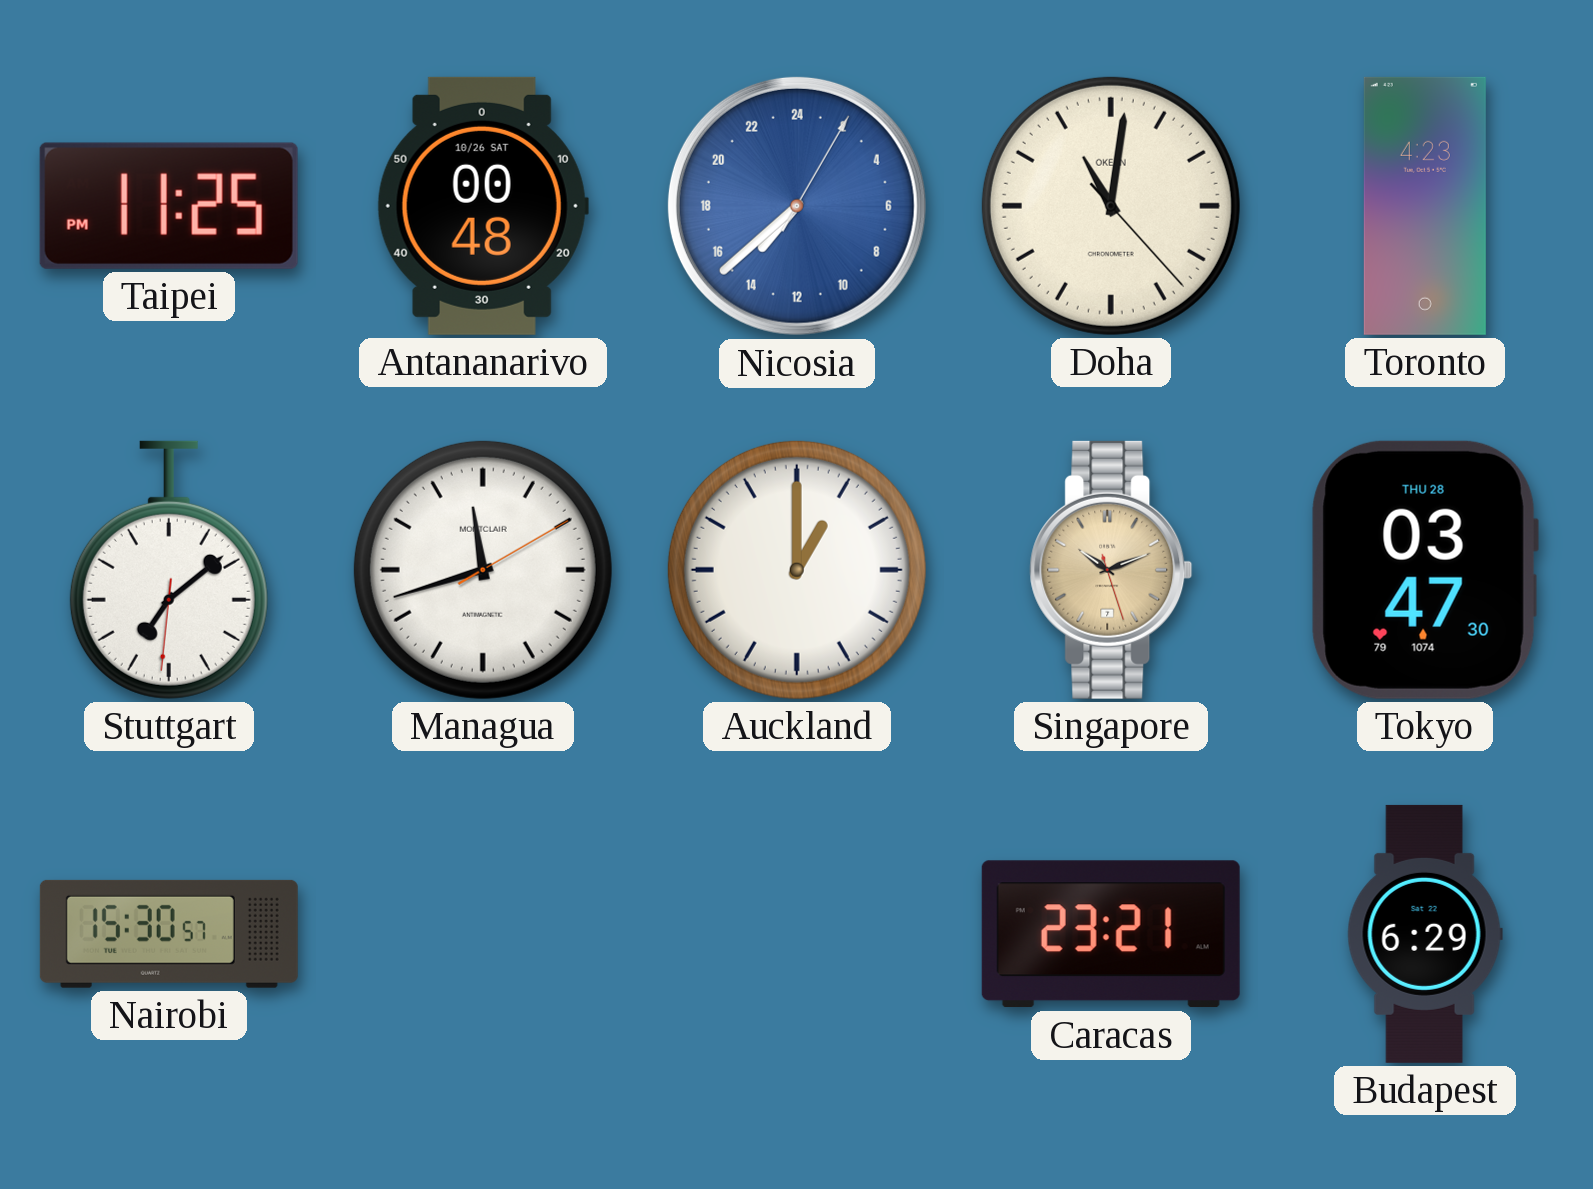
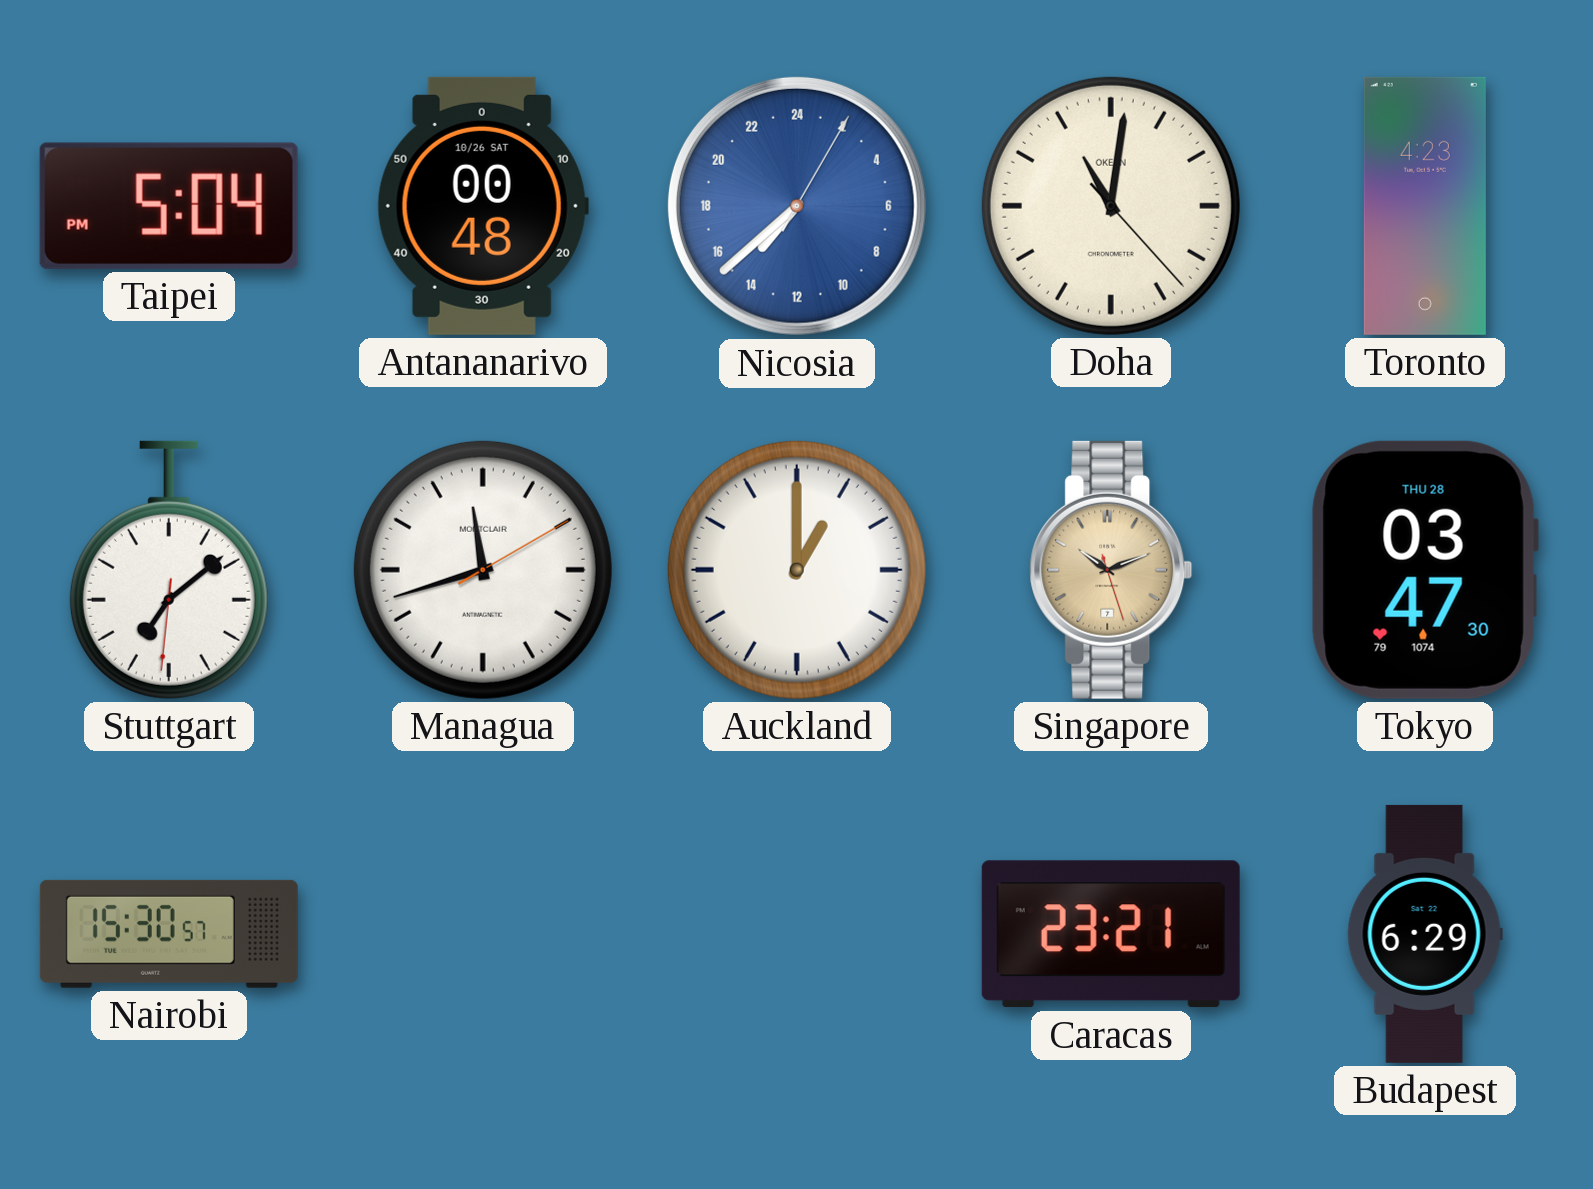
Taipei: 11:25 -> 5:04
